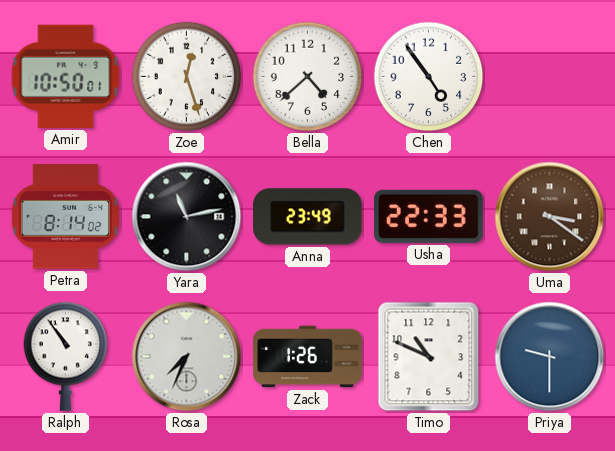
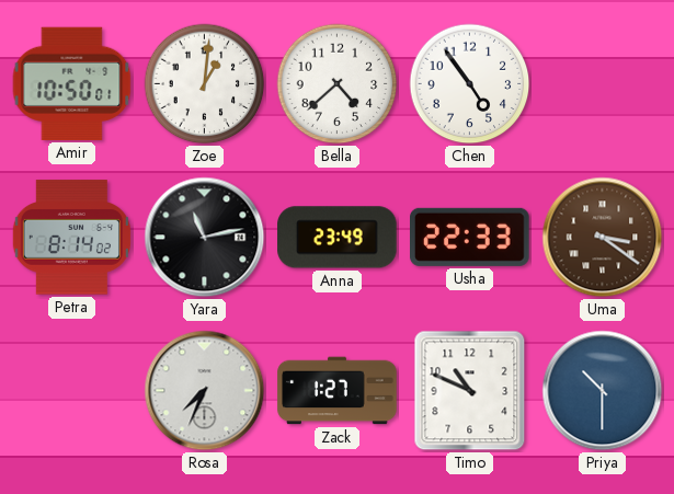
Zoe: 12:27 -> 1:01
Ralph: 10:54 -> none
Zack: 1:26 -> 1:27
Priya: 9:30 -> 10:30
